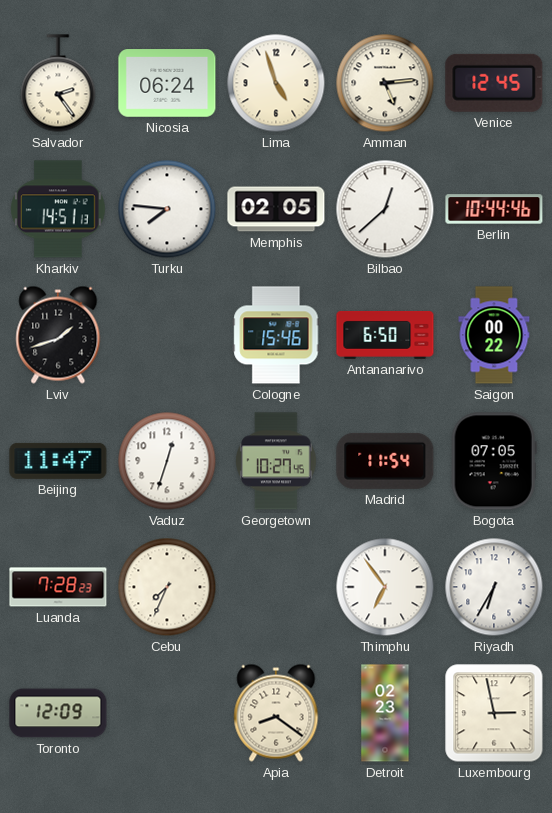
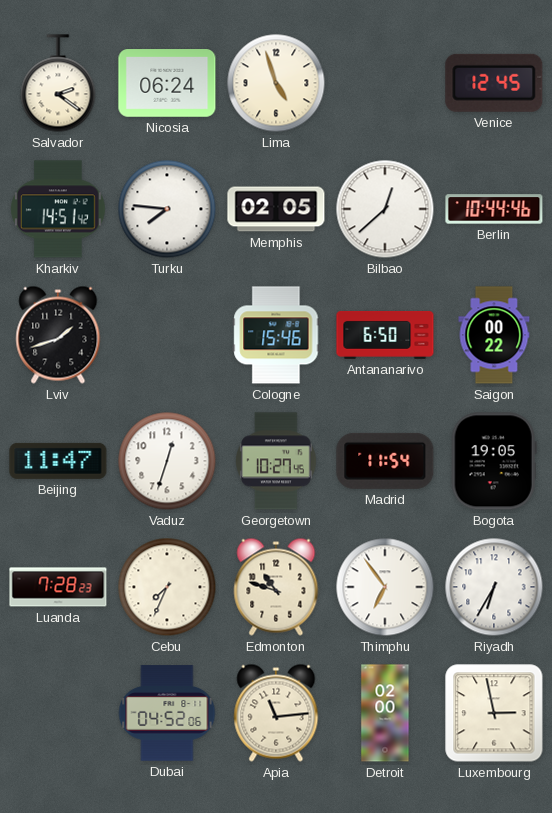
Salvador: 2:24 -> 2:21
Amman: 5:14 -> none
Kharkiv: 14:51:13 -> 14:51:42
Bogota: 07:05 -> 19:05
Edmonton: none -> 10:48
Toronto: 12:09 -> none
Dubai: none -> 04:52
Apia: 8:21 -> 11:14
Detroit: 02:23 -> 02:00
